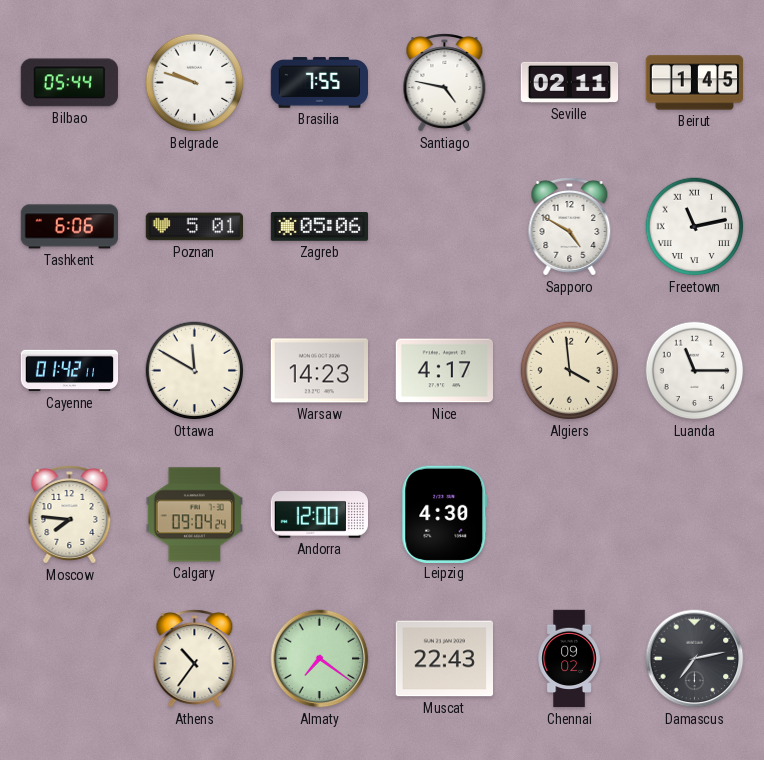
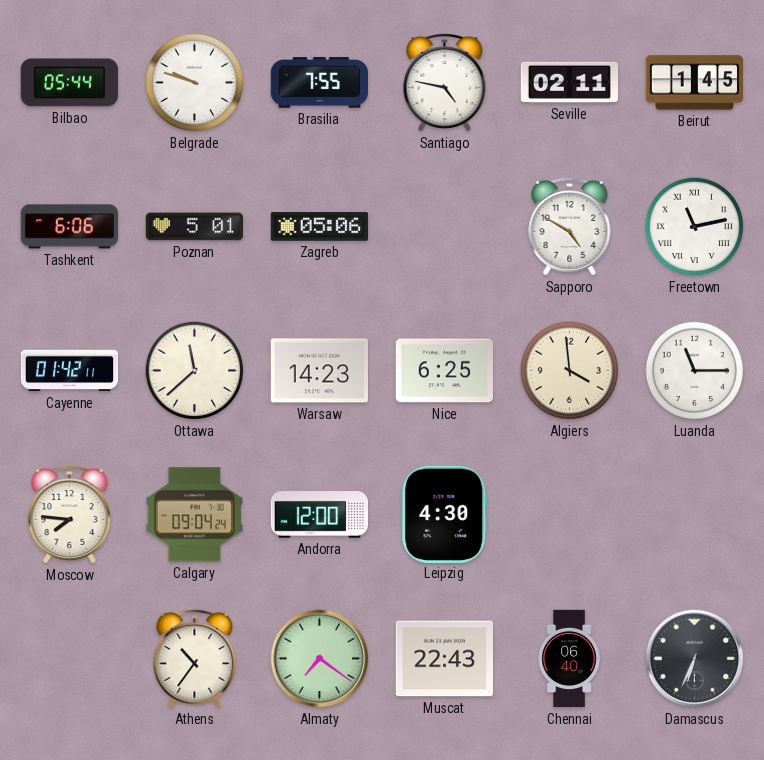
Ottawa: 11:50 -> 11:38
Nice: 4:17 -> 6:25
Chennai: 09:02 -> 06:40
Damascus: 7:13 -> 6:34
